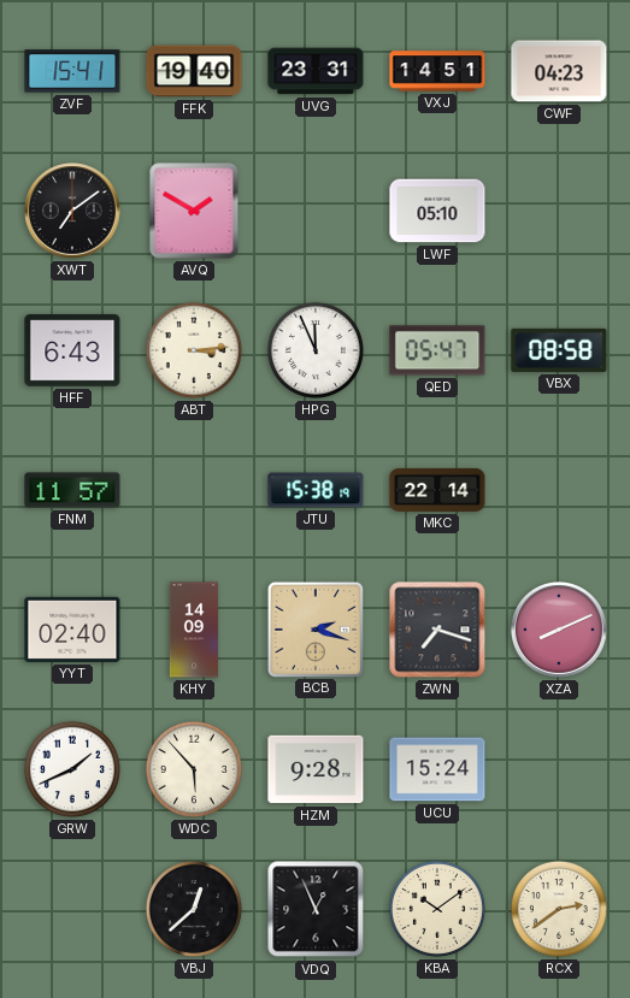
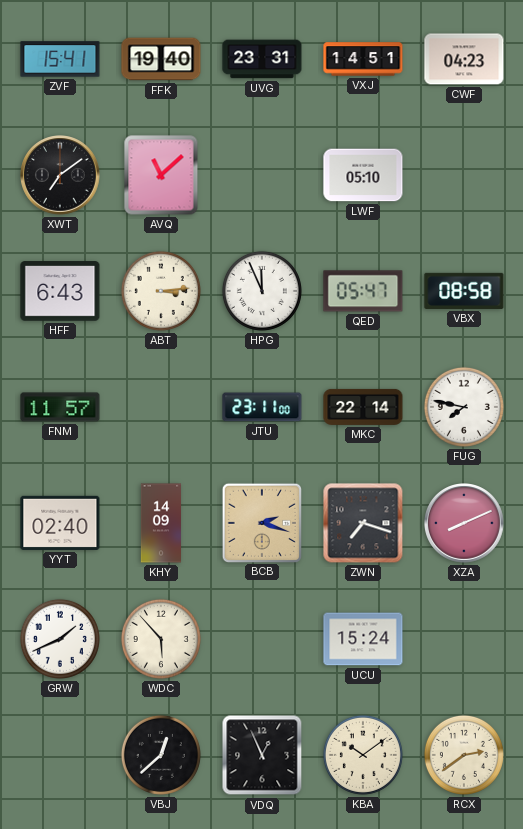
AVQ: 1:50 -> 11:08
JTU: 15:38 -> 23:11
FUG: none -> 7:47
HZM: 9:28 -> none
